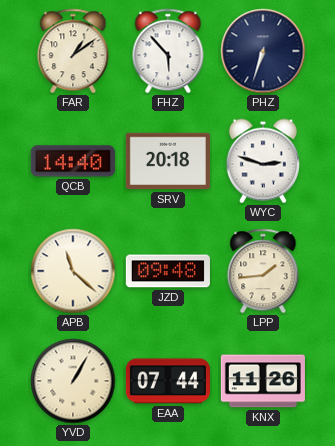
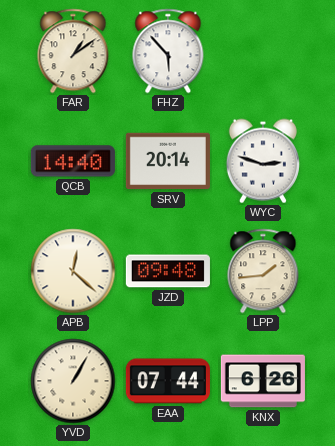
PHZ: 6:33 -> none
SRV: 20:18 -> 20:14
APB: 11:22 -> 12:22
KNX: 11:26 -> 6:26
